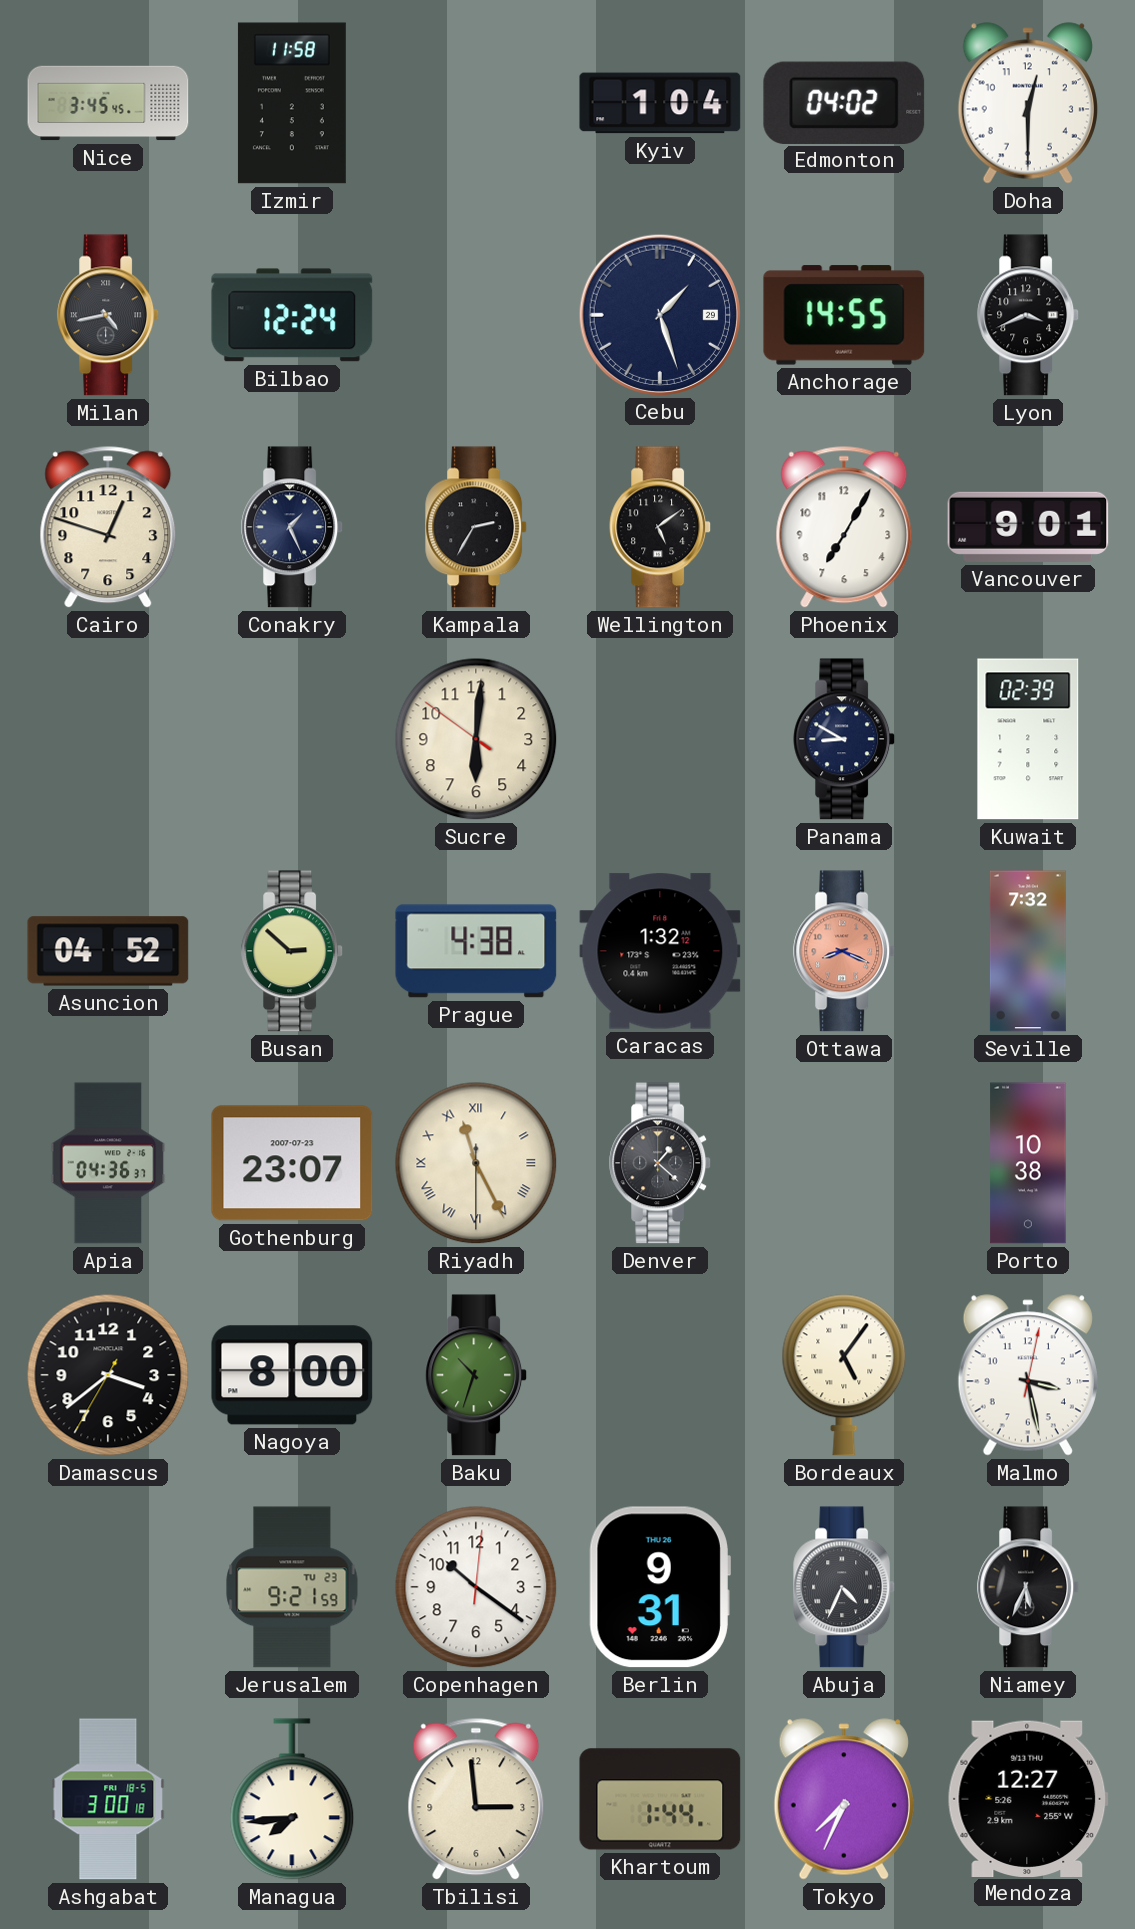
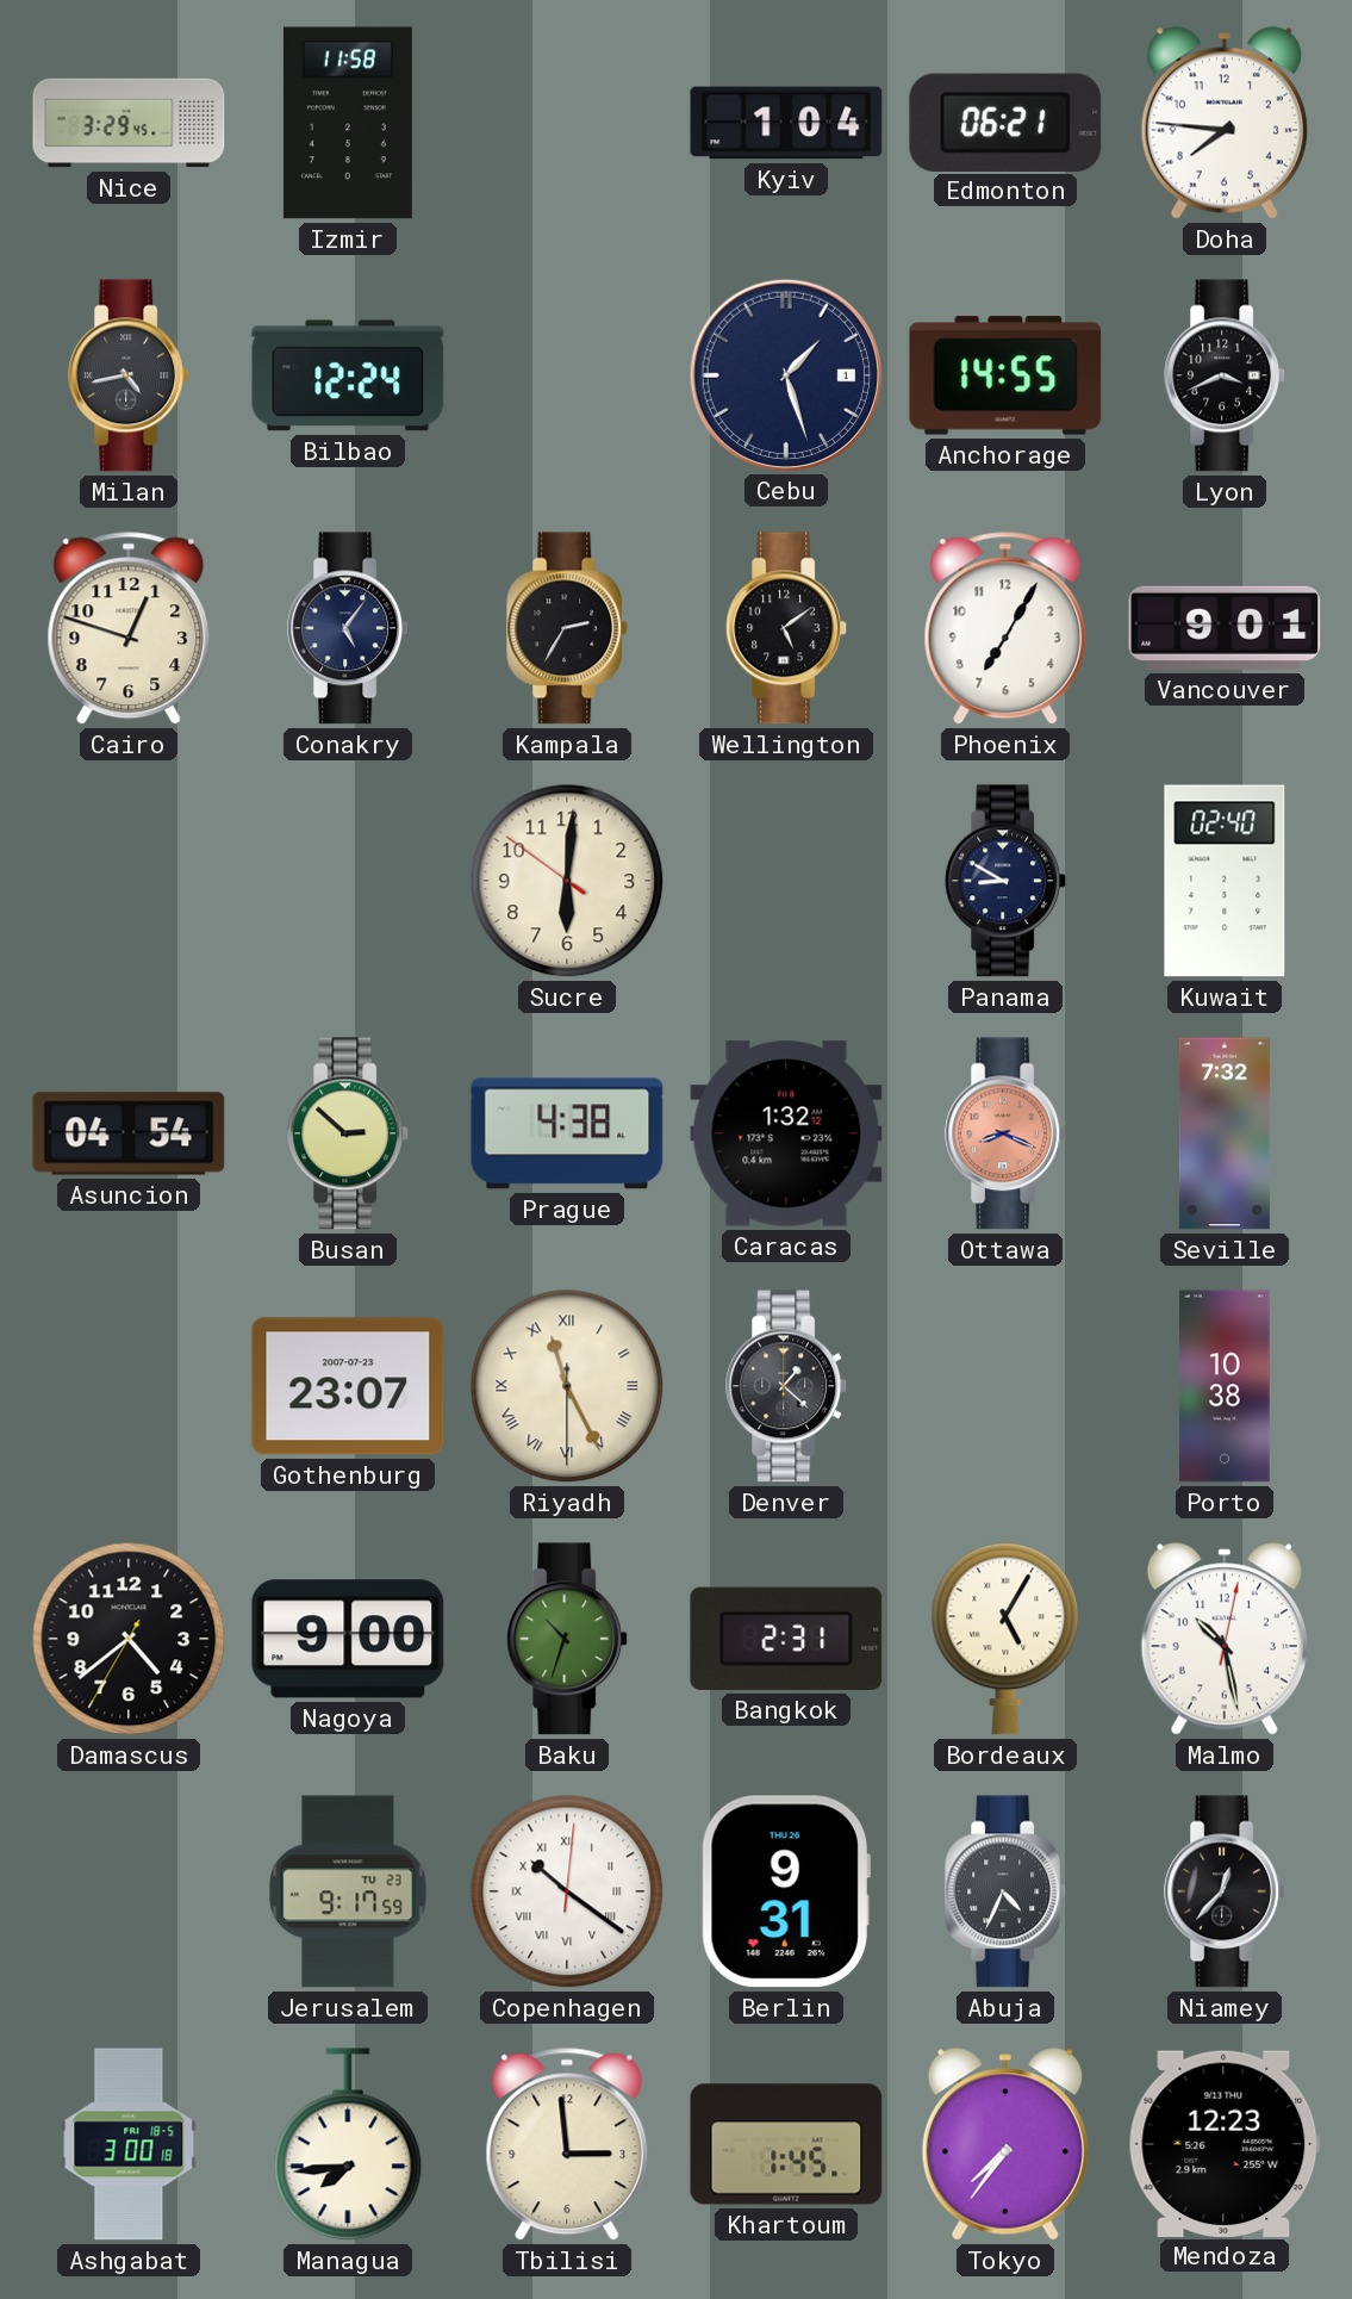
Nice: 3:45 -> 3:29
Edmonton: 04:02 -> 06:21
Doha: 12:30 -> 7:46
Cebu date: 29 -> 1
Conakry: 1:26 -> 5:06
Kuwait: 02:39 -> 02:40
Asuncion: 04:52 -> 04:54
Apia: 04:36 -> none
Damascus: 3:38 -> 4:38
Nagoya: 8:00 -> 9:00
Bangkok: none -> 2:31
Bordeaux: 5:06 -> 5:05
Malmo: 3:28 -> 10:28
Jerusalem: 9:21 -> 9:17
Copenhagen numerals: Arabic -> Roman
Niamey: 5:34 -> 12:37
Khartoum: 1:44 -> 1:45
Tokyo: 7:34 -> 7:36
Mendoza: 12:27 -> 12:23
